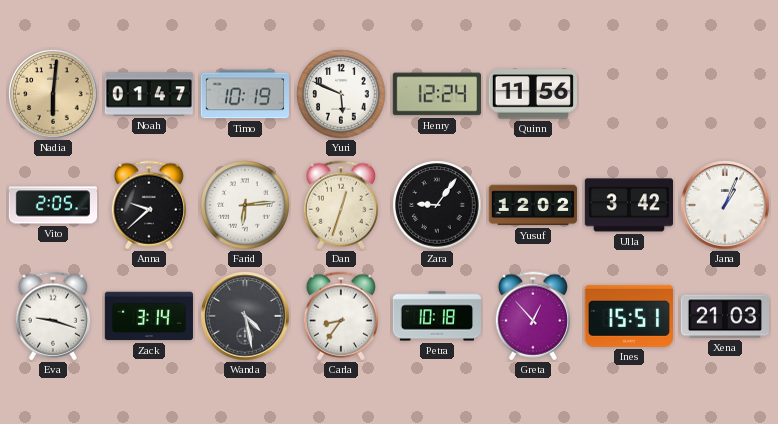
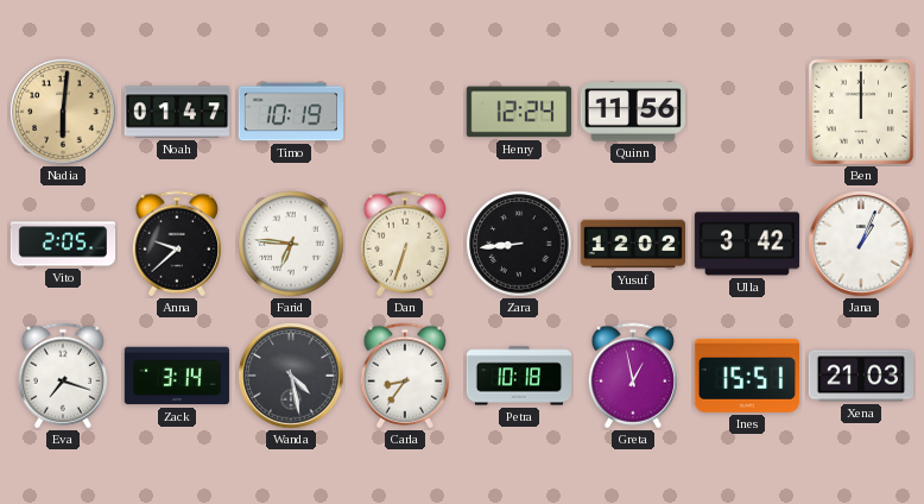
Yuri: 5:49 -> none
Ben: none -> 12:00
Farid: 6:14 -> 6:46
Dan: 12:33 -> 6:33
Zara: 9:06 -> 8:44
Eva: 9:18 -> 7:18
Greta: 12:53 -> 12:58
